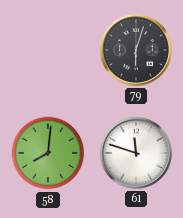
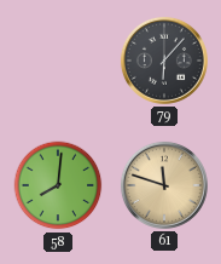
79: 6:03 -> 6:07
61 dial: white -> champagne
